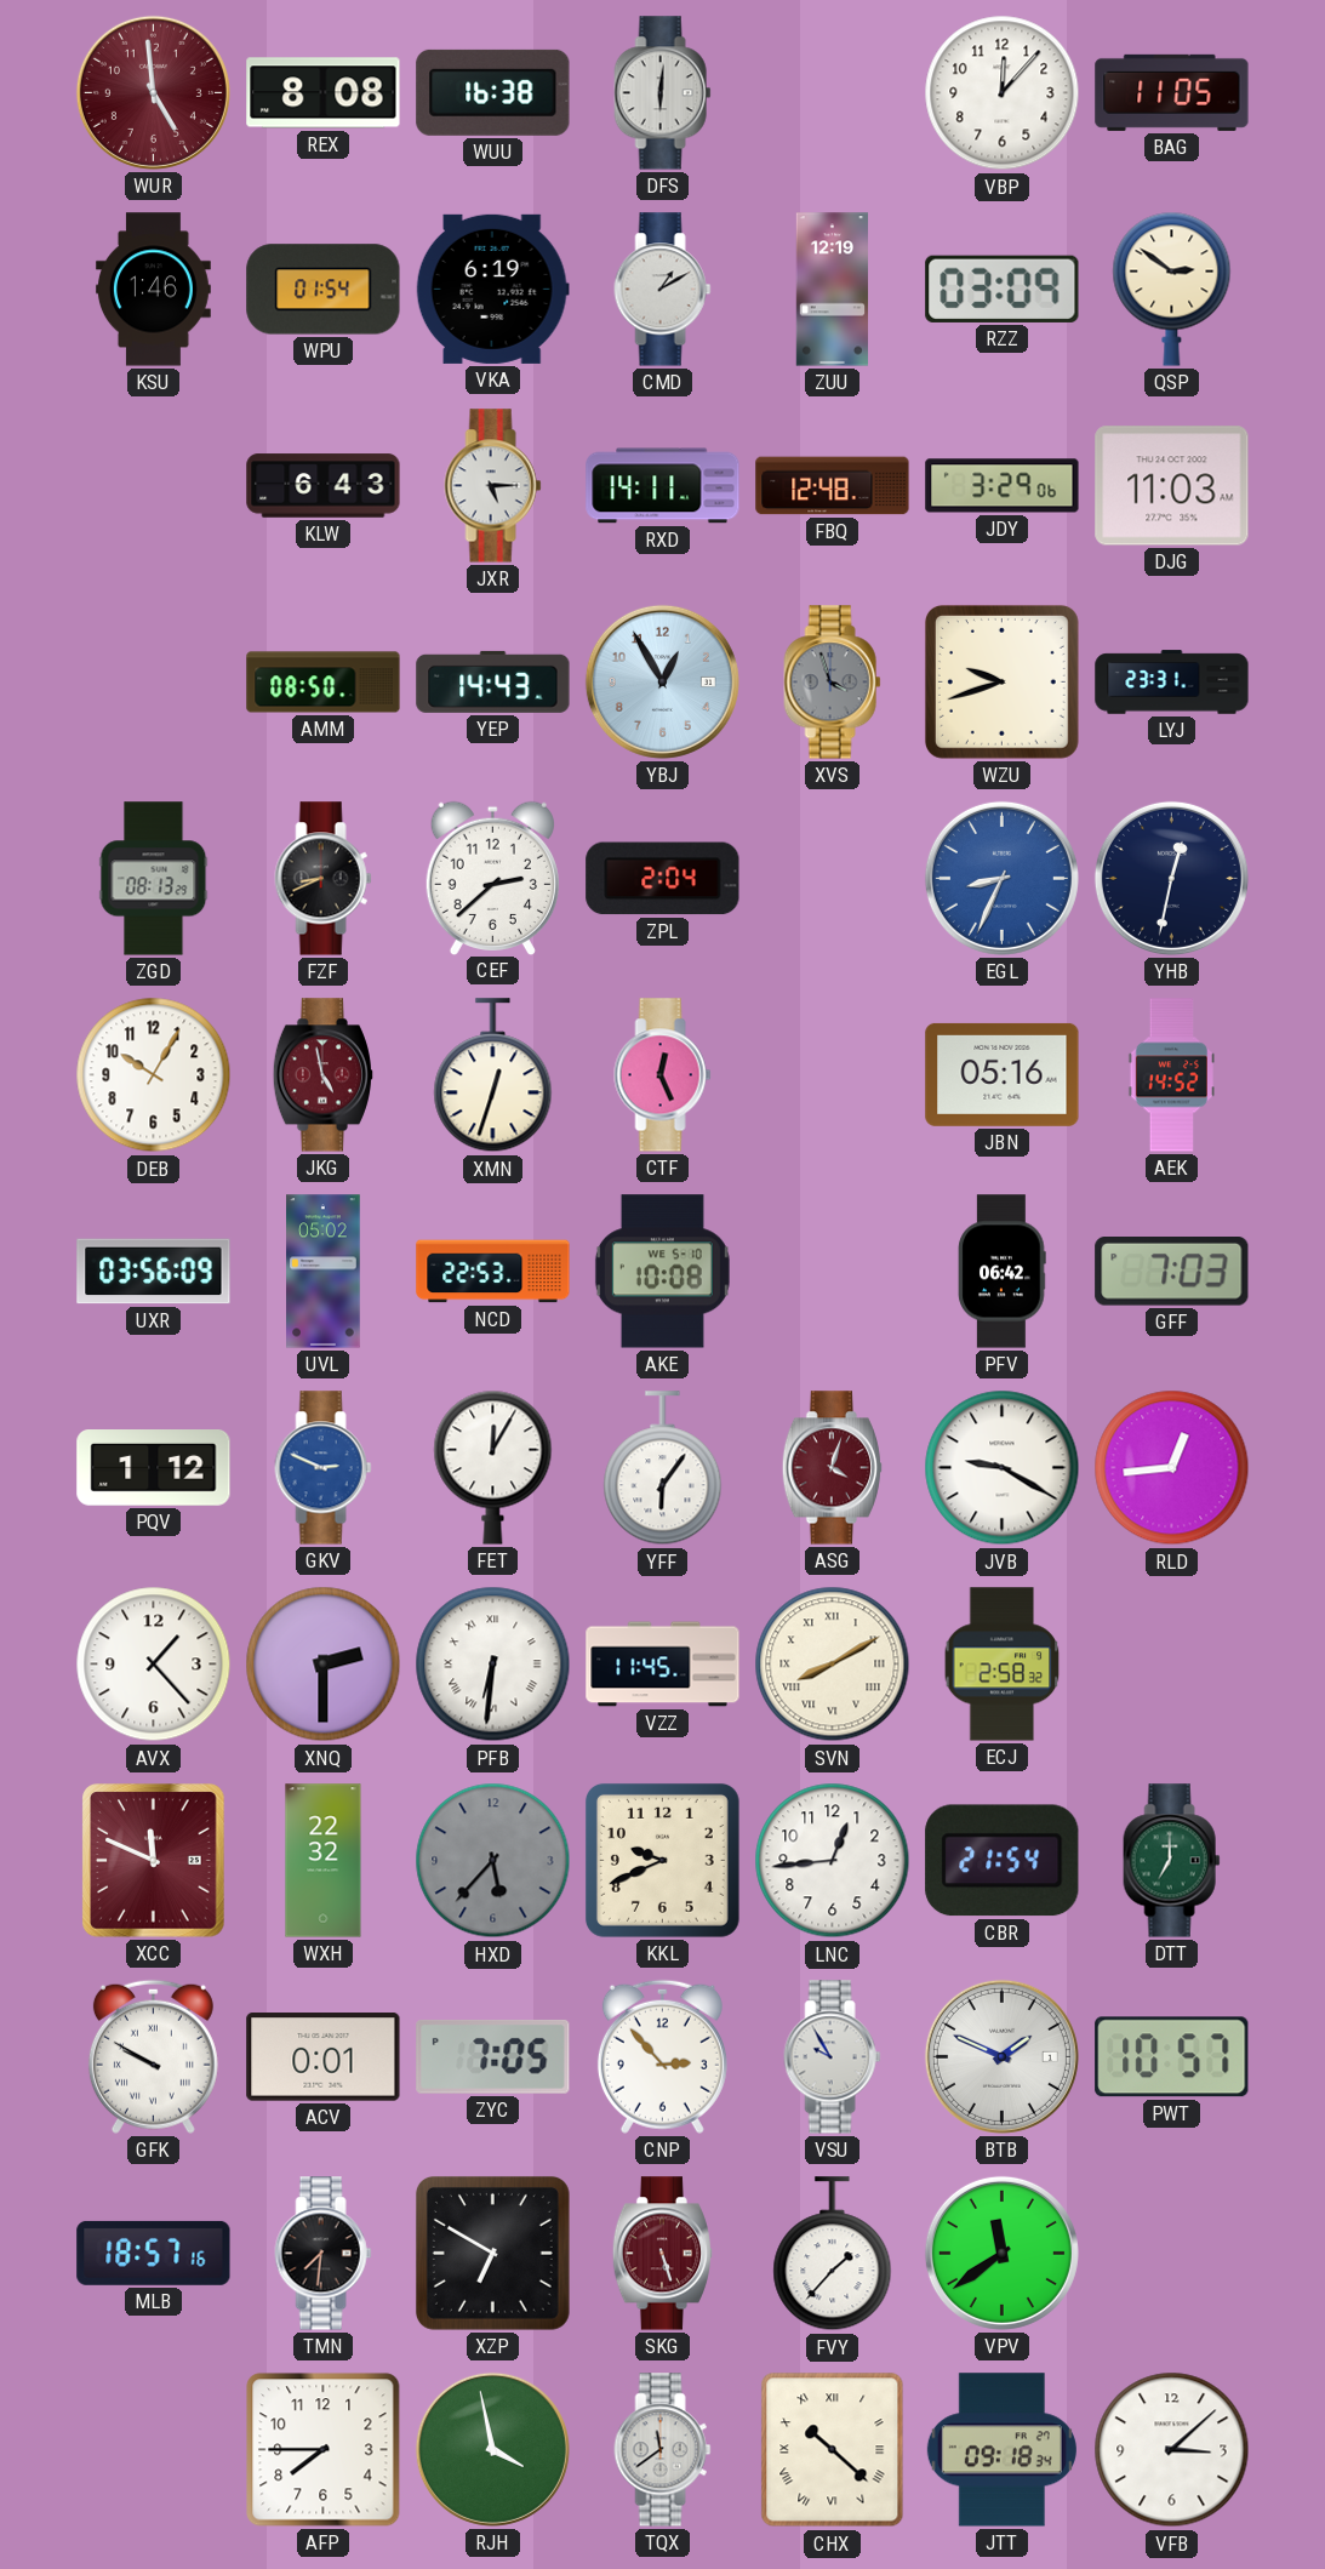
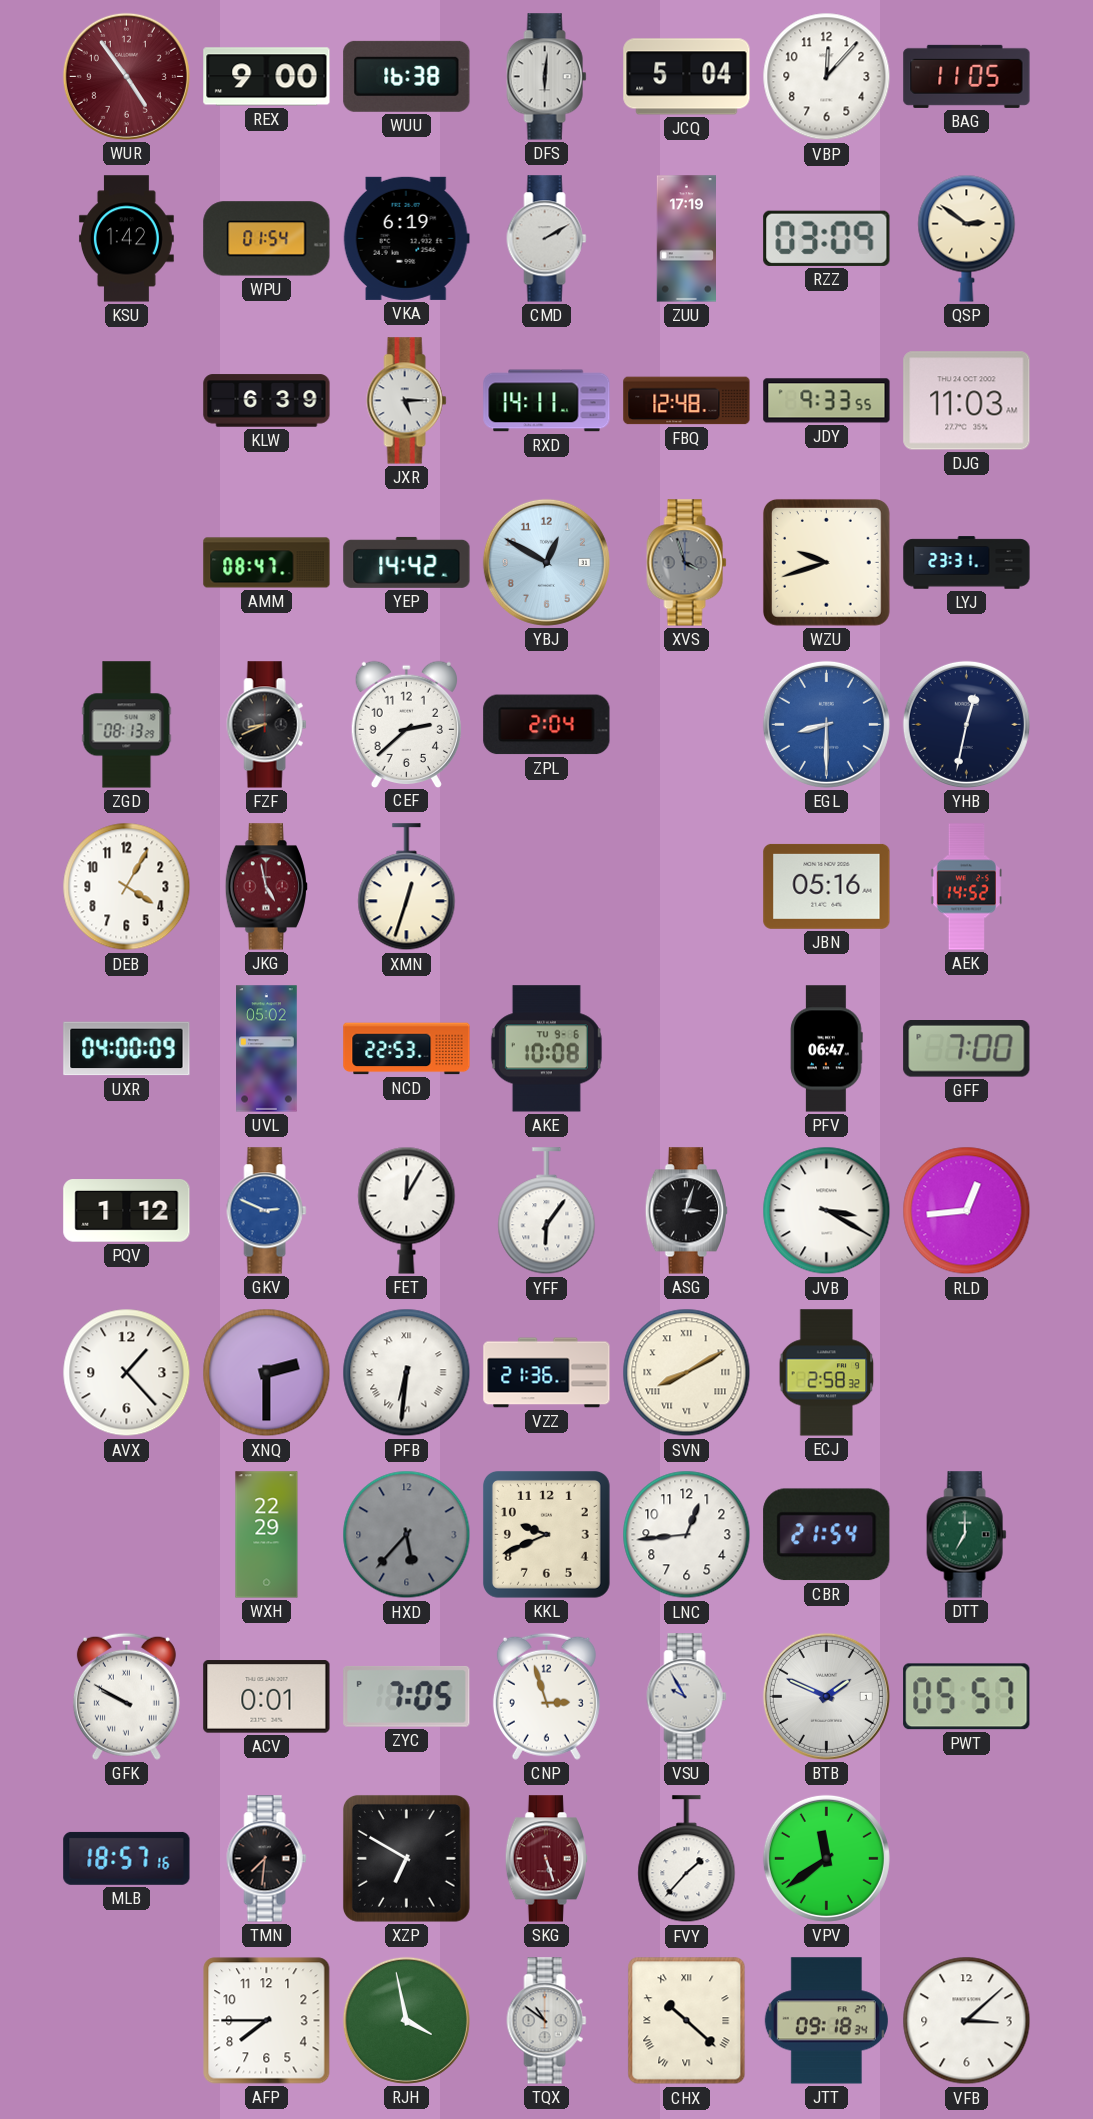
WUR: 4:59 -> 4:54
REX: 8:08 -> 9:00
JCQ: none -> 5:04
KSU: 1:46 -> 1:42
CMD: 1:10 -> 2:10
ZUU: 12:19 -> 17:19
KLW: 6:43 -> 6:39
JDY: 3:29 -> 9:33
AMM: 08:50 -> 08:47
YEP: 14:43 -> 14:42
YBJ: 12:55 -> 12:50
EGL: 8:34 -> 8:30
DEB: 10:05 -> 4:05
CTF: 12:26 -> none
UXR: 03:56 -> 04:00
AKE date: WE 5-10 -> TU 9-6
PFV: 06:42 -> 06:47
GFF: 7:03 -> 7:00
ASG: 4:03 -> 3:03
ASG dial: burgundy -> black
JVB: 9:20 -> 3:20
VZZ: 11:45 -> 21:36
XCC: 11:49 -> none
WXH: 22:32 -> 22:29
CNP: 2:53 -> 2:57
PWT: 10:57 -> 05:57
TQX: 11:39 -> 10:51
